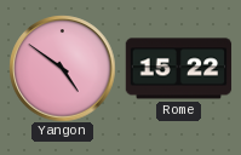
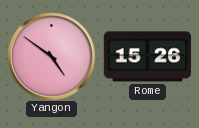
Rome: 15:22 -> 15:26
